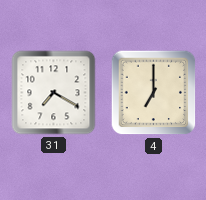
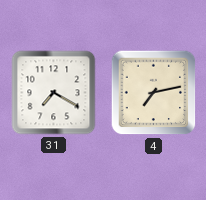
4: 7:00 -> 7:13
